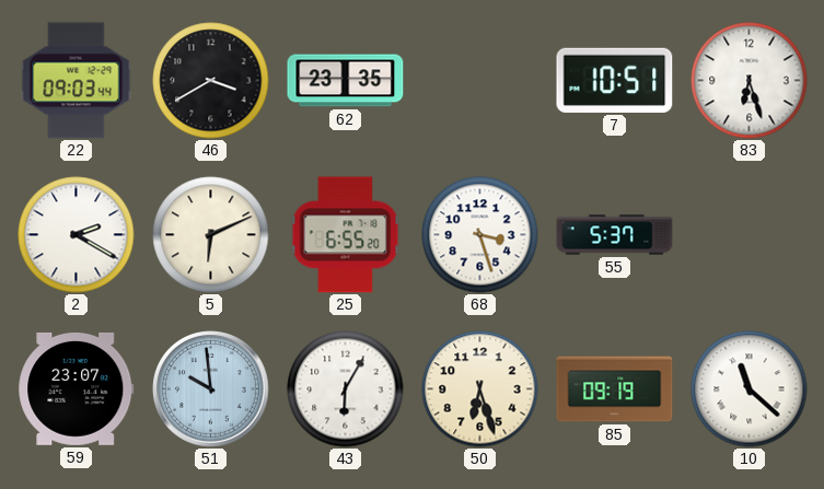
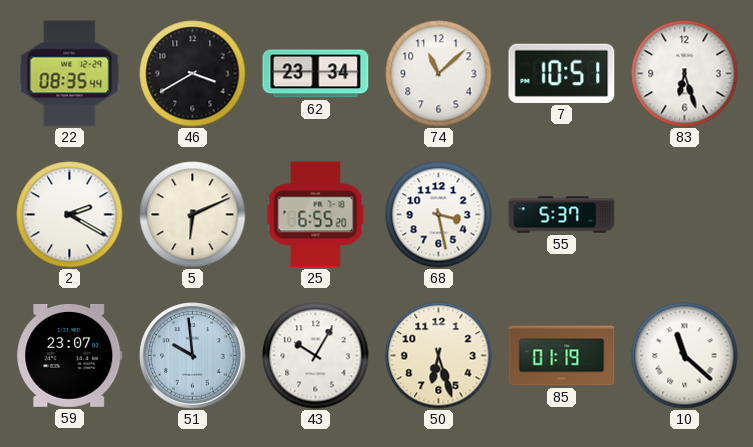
22: 09:03 -> 08:35
62: 23:35 -> 23:34
74: none -> 11:08
68: 3:27 -> 3:28
43: 6:05 -> 10:05
85: 09:19 -> 01:19
